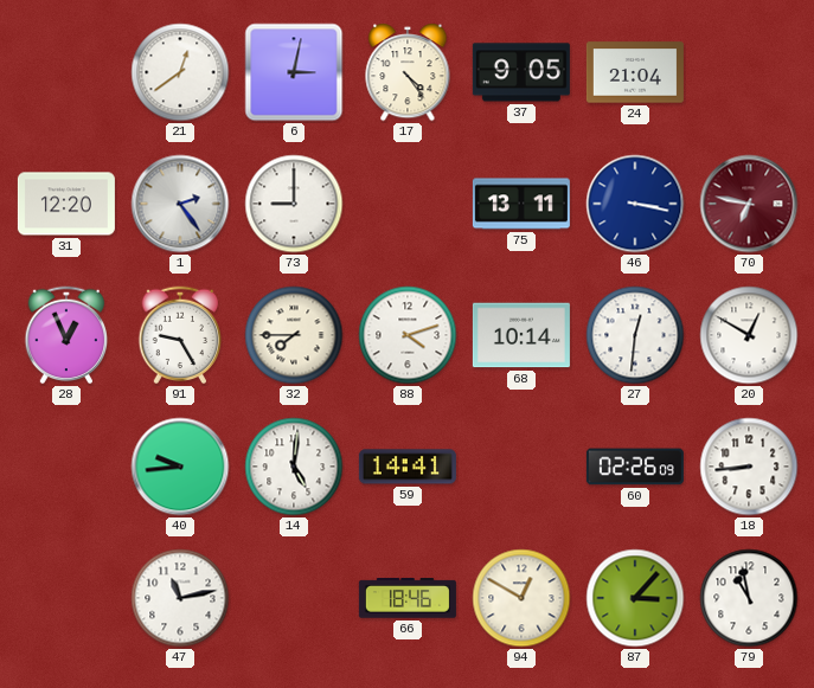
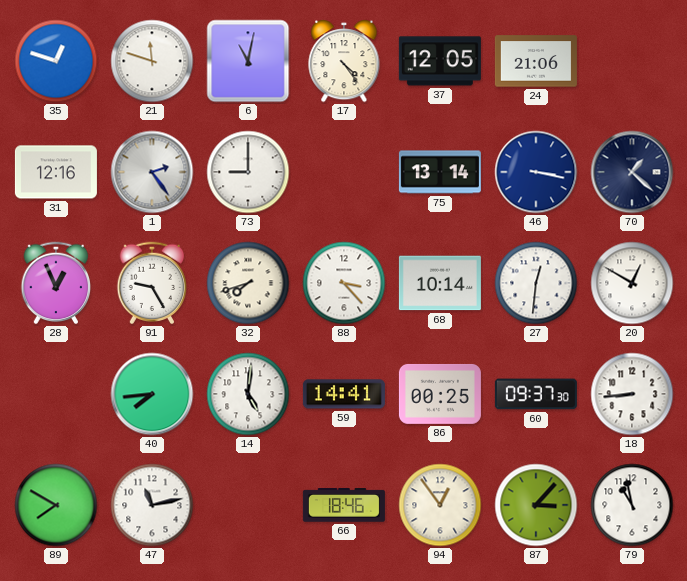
35: none -> 12:48
21: 12:39 -> 11:48
6: 3:02 -> 11:02
37: 9:05 -> 12:05
24: 21:04 -> 21:06
31: 12:20 -> 12:16
75: 13:11 -> 13:14
70: 6:47 -> 1:22
70 dial: burgundy -> navy
32: 7:45 -> 7:42
88: 4:12 -> 3:23
40: 9:44 -> 7:44
86: none -> 00:25
60: 02:26 -> 09:37
89: none -> 7:50
94: 12:50 -> 12:54
